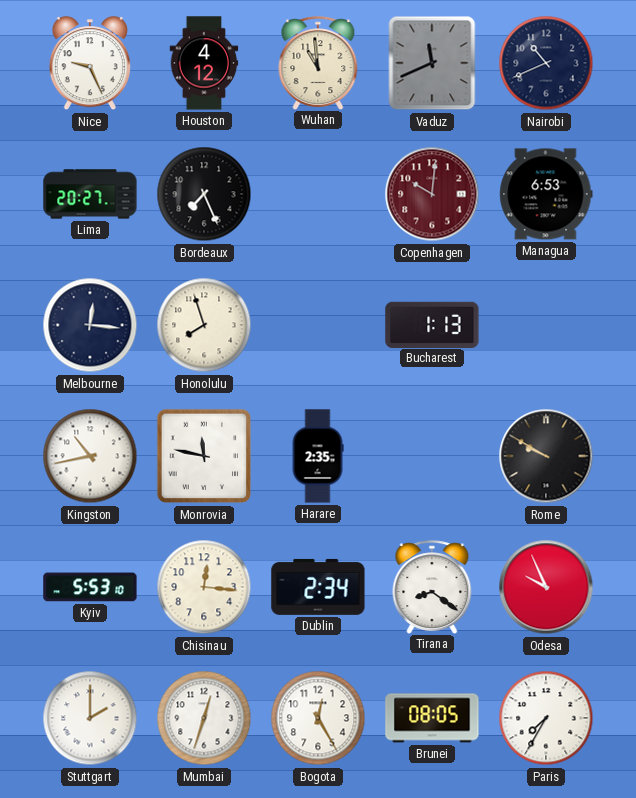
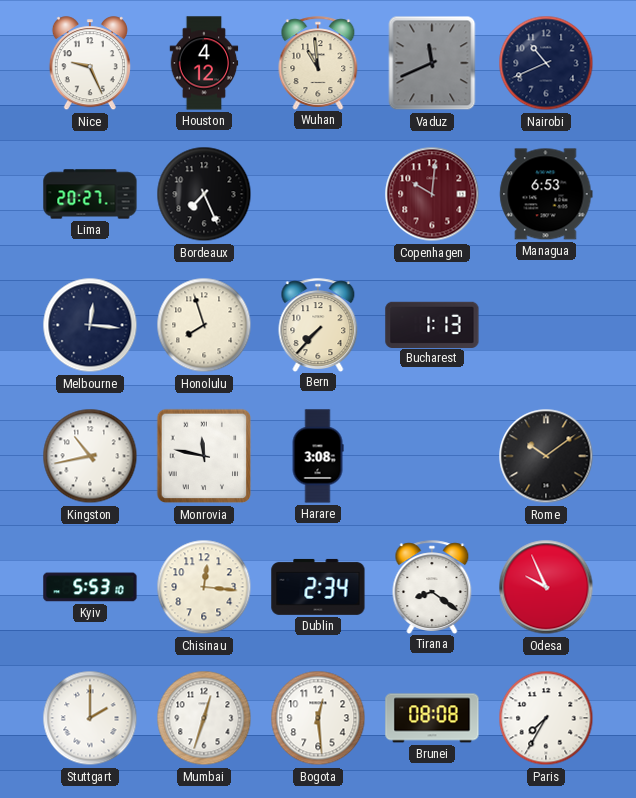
Bern: none -> 7:37
Harare: 2:35 -> 3:08
Rome: 9:50 -> 10:09
Bogota: 12:25 -> 12:29
Brunei: 08:05 -> 08:08
